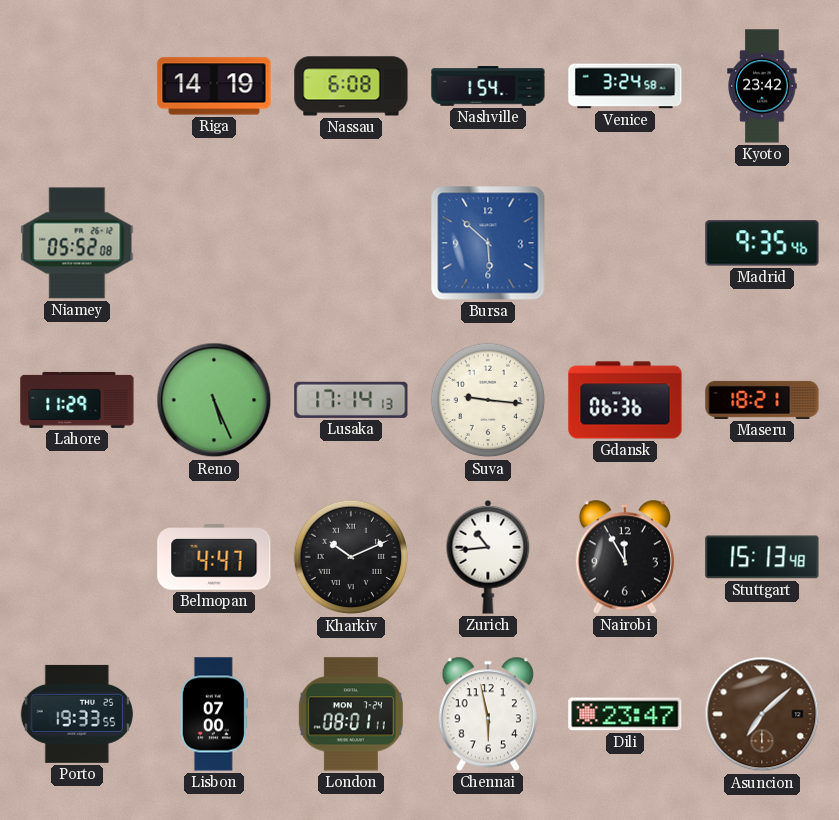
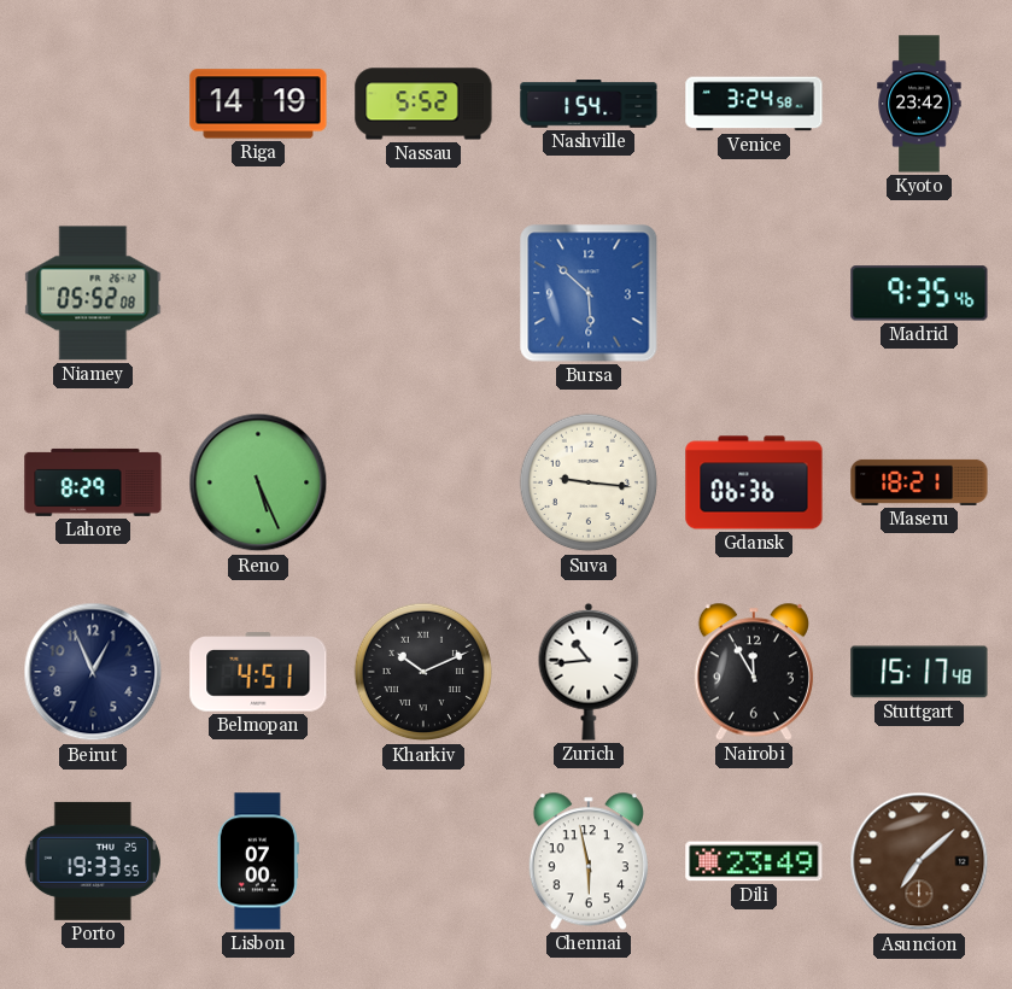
Nassau: 6:08 -> 5:52
Lahore: 11:29 -> 8:29
Lusaka: 17:14 -> none
Beirut: none -> 12:56
Belmopan: 4:47 -> 4:51
Stuttgart: 15:13 -> 15:17
London: 08:01 -> none
Dili: 23:47 -> 23:49
